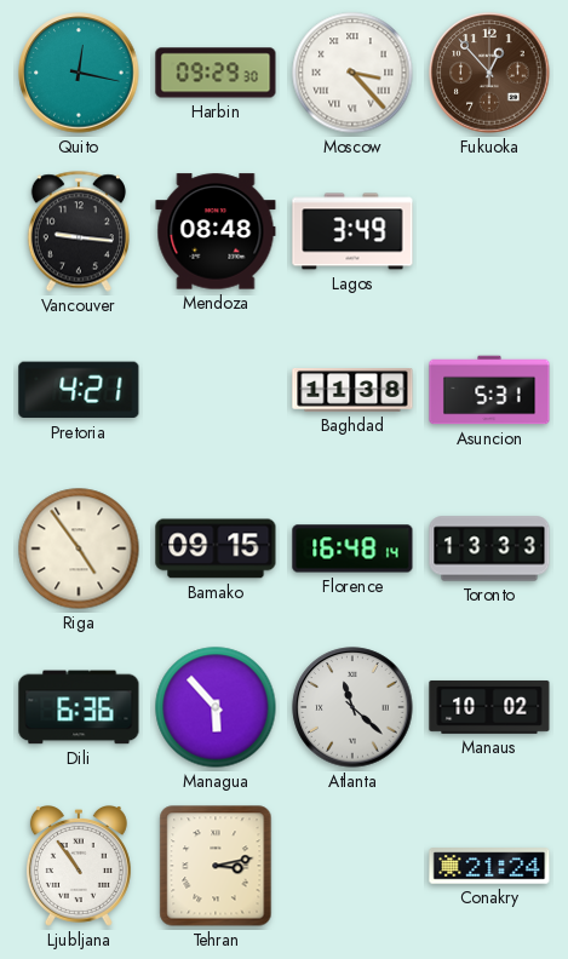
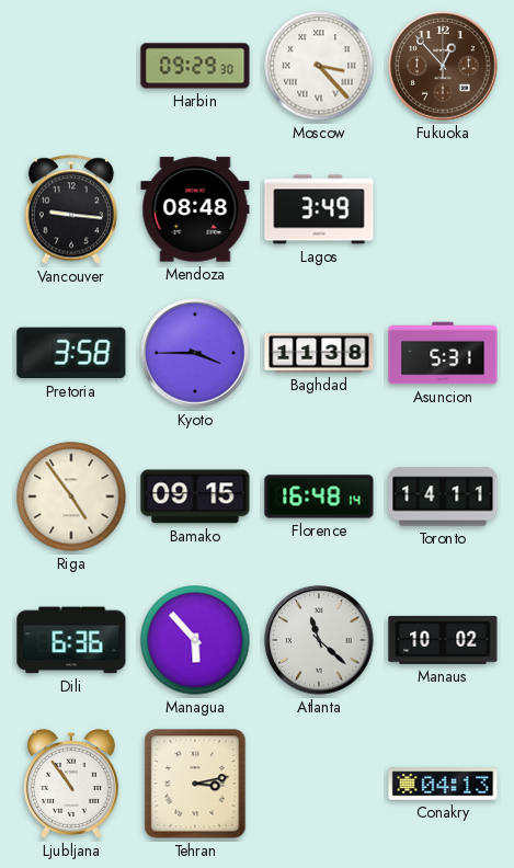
Quito: 12:17 -> none
Pretoria: 4:21 -> 3:58
Kyoto: none -> 3:45
Toronto: 13:33 -> 14:11
Conakry: 21:24 -> 04:13
